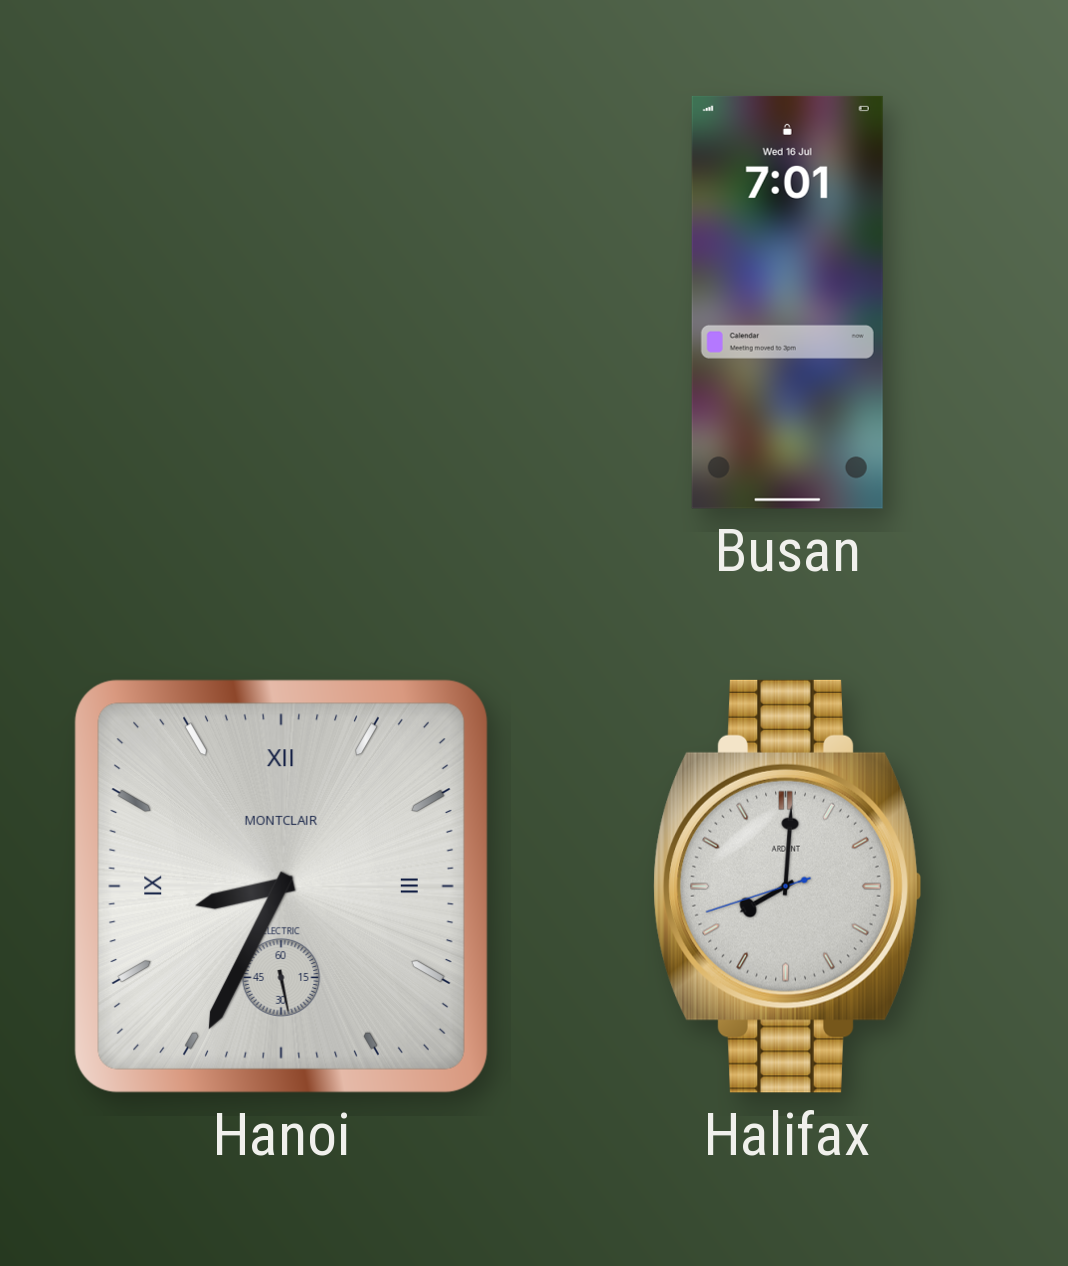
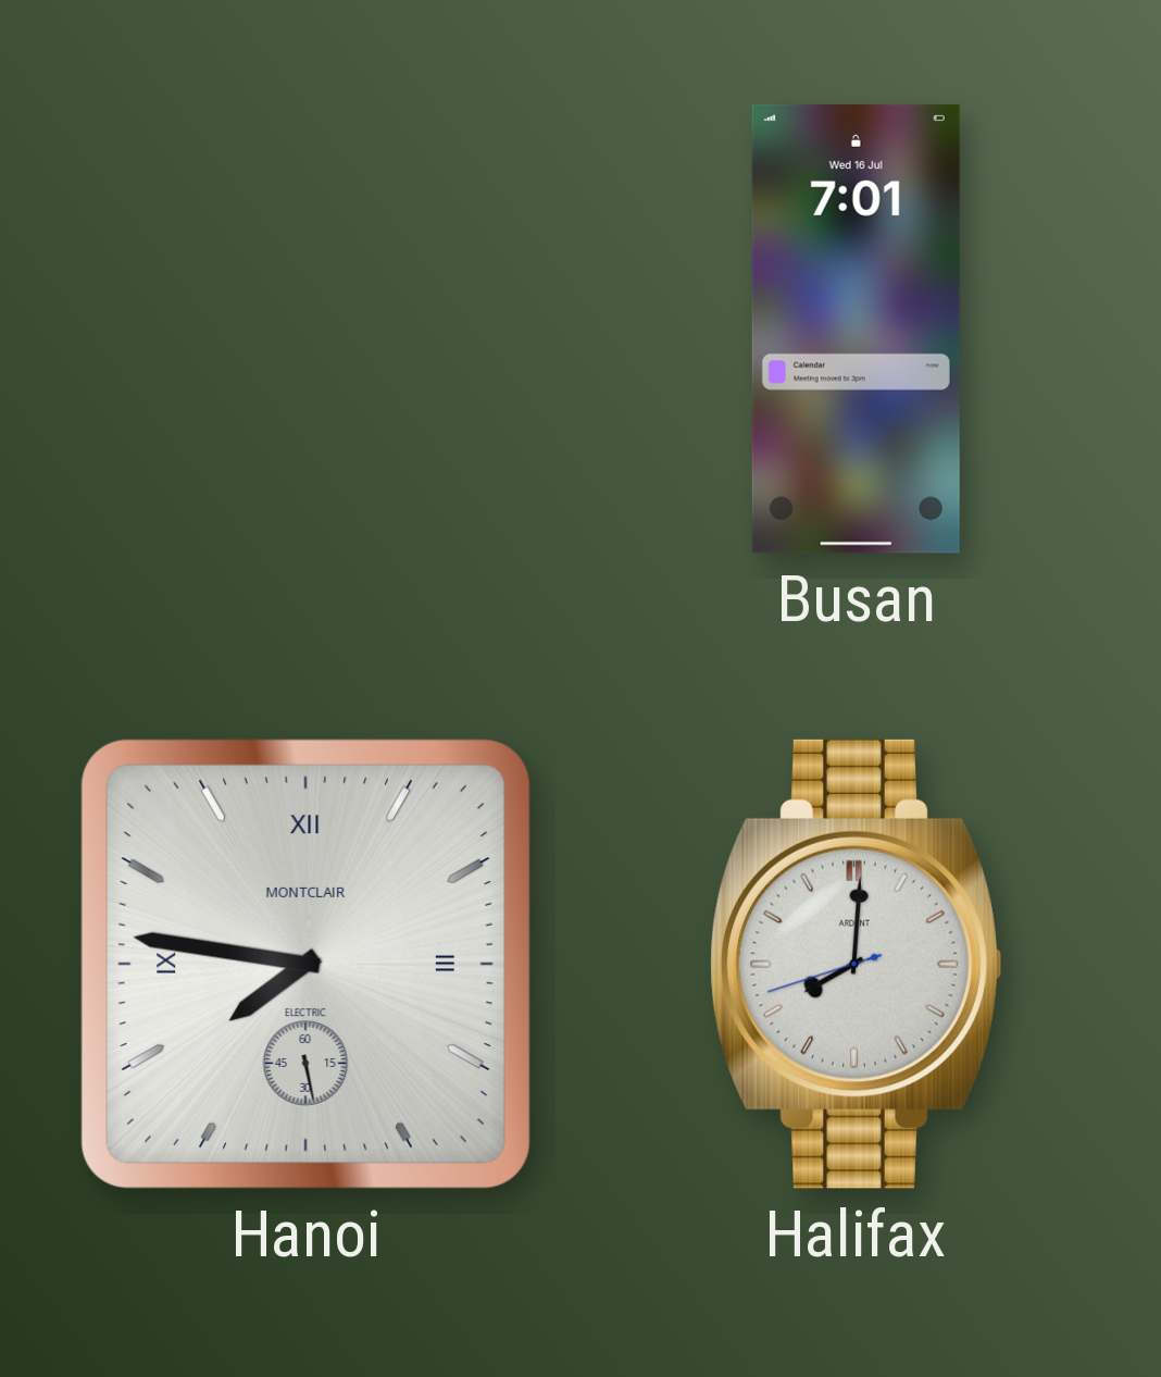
Hanoi: 8:34 -> 7:46
